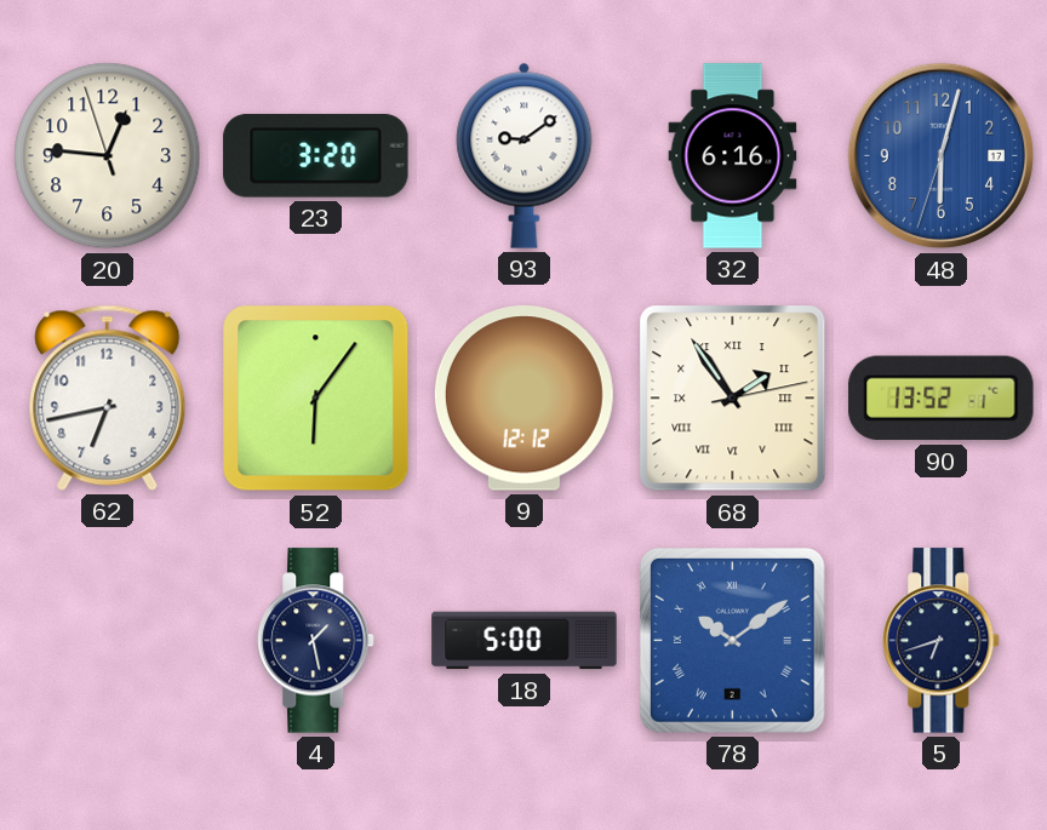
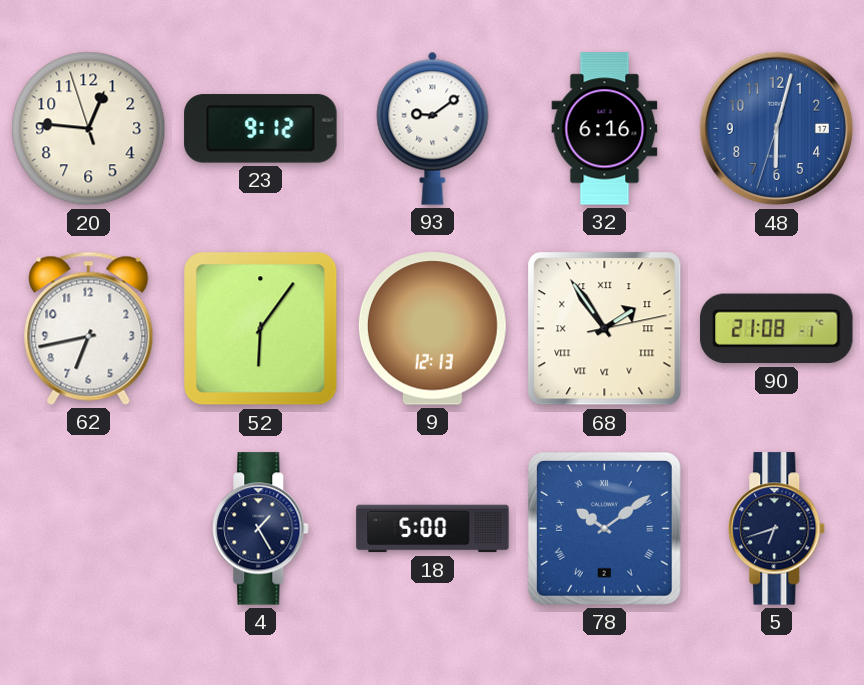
23: 3:20 -> 9:12
9: 12:12 -> 12:13
90: 13:52 -> 21:08
4: 1:28 -> 1:25
